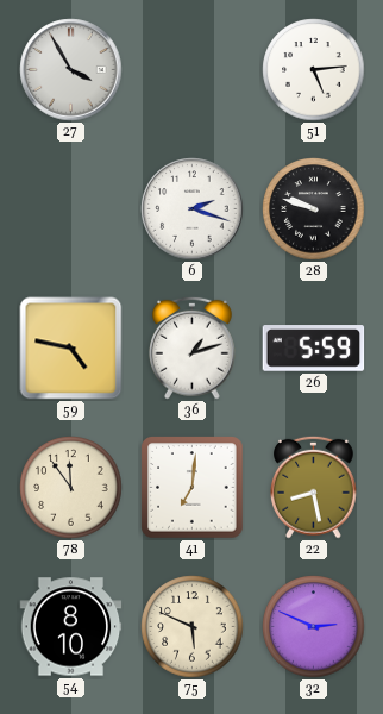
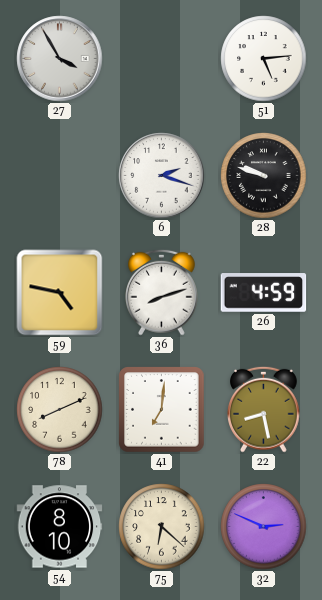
36: 1:12 -> 8:12
26: 5:59 -> 4:59
78: 11:54 -> 8:11
75: 5:49 -> 6:22
